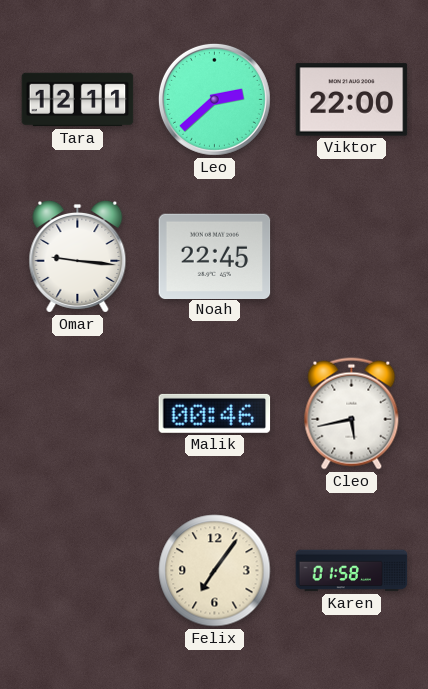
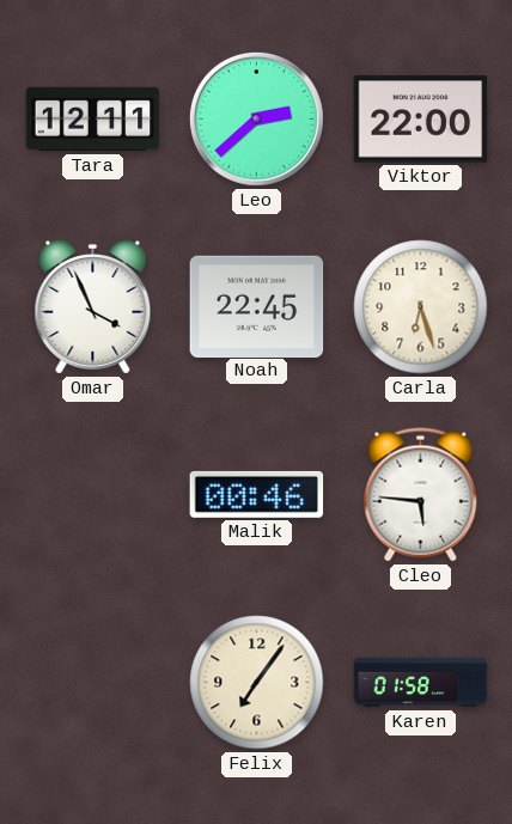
Omar: 9:16 -> 3:56
Carla: none -> 6:27
Cleo: 5:43 -> 5:46
